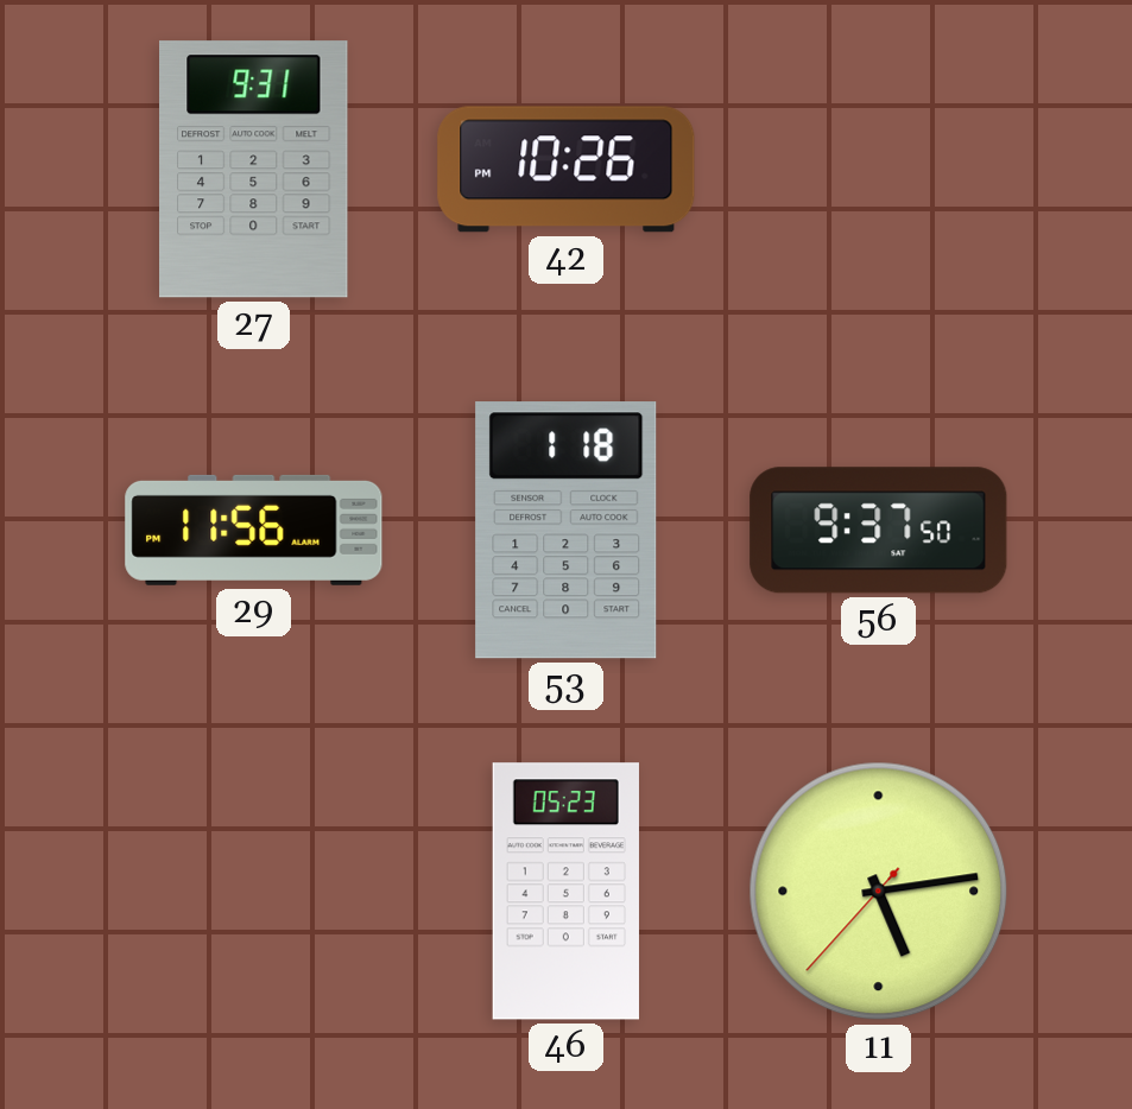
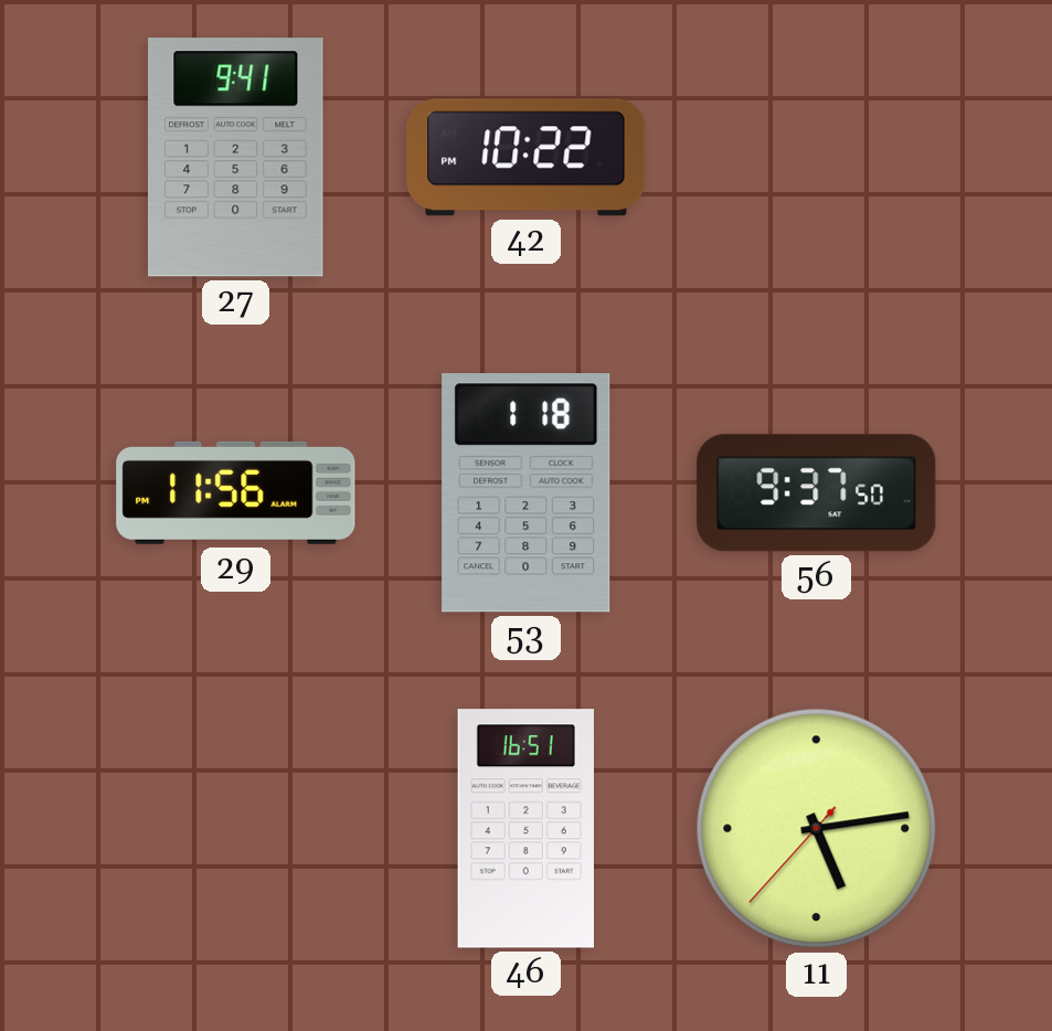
27: 9:31 -> 9:41
42: 10:26 -> 10:22
46: 05:23 -> 16:51
